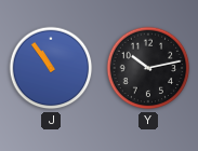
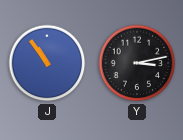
Y: 10:13 -> 3:13
